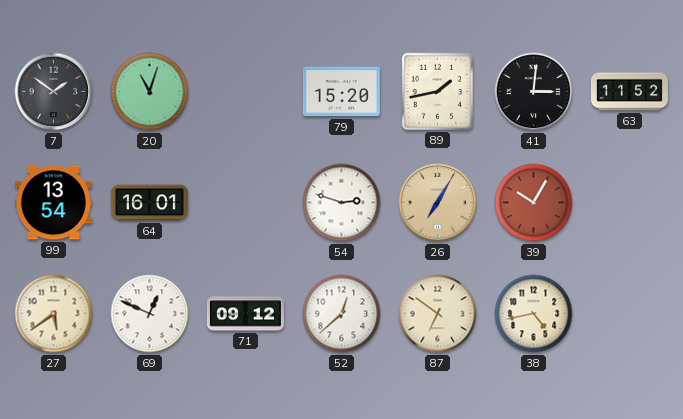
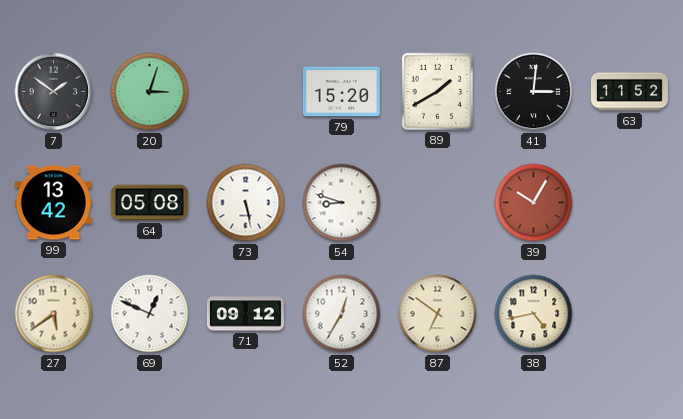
20: 11:03 -> 3:03
89: 1:43 -> 1:40
99: 13:54 -> 13:42
64: 16:01 -> 05:08
73: none -> 5:28
54: 2:48 -> 8:48
26: 7:05 -> none
52: 12:38 -> 12:35
